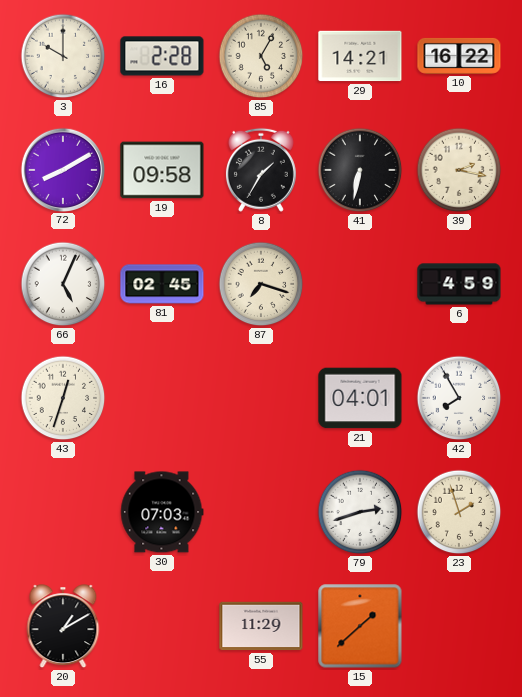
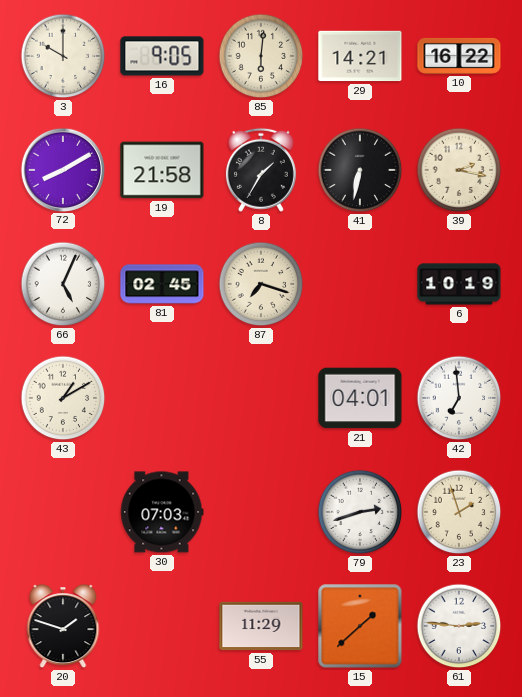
16: 2:28 -> 9:05
85: 5:05 -> 6:01
19: 09:58 -> 21:58
6: 4:59 -> 10:19
43: 12:33 -> 1:10
42: 7:55 -> 6:59
20: 1:10 -> 1:48
61: none -> 2:46
